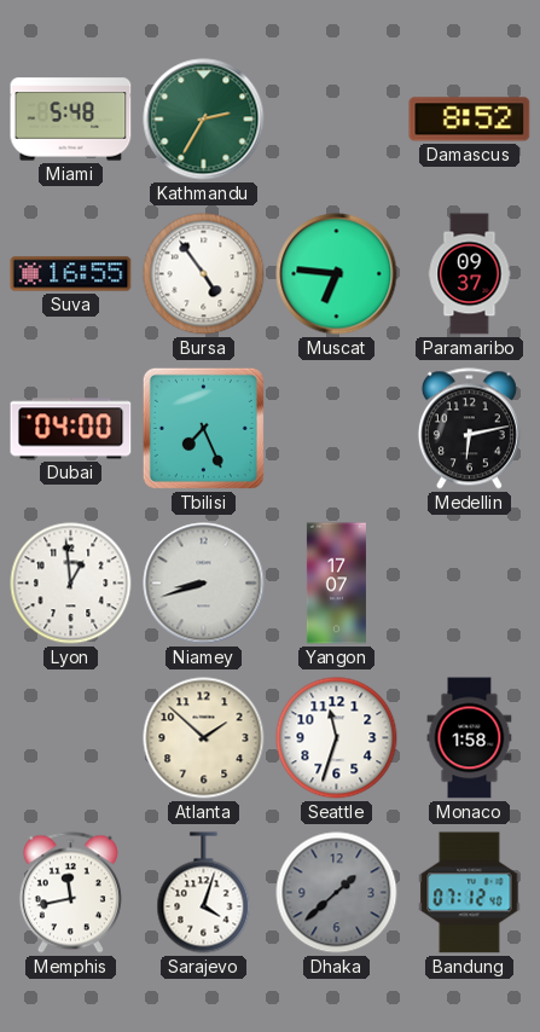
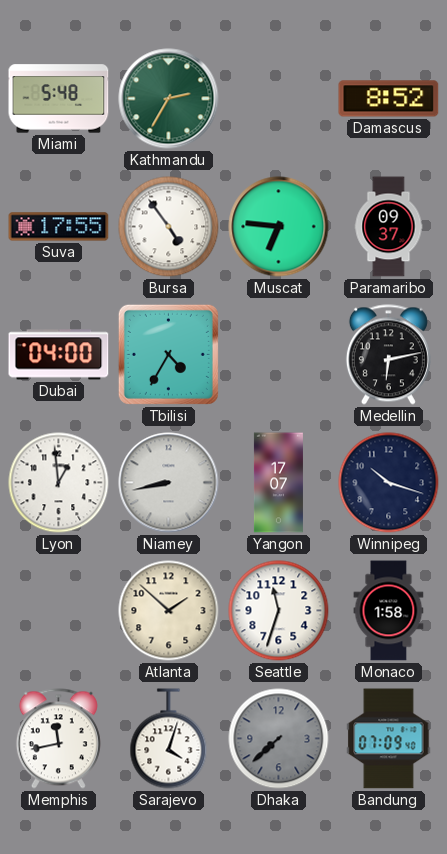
Suva: 16:55 -> 17:55
Tbilisi: 7:26 -> 4:35
Niamey: 8:42 -> 8:43
Winnipeg: none -> 10:18
Dhaka: 1:38 -> 7:38
Bandung: 07:12 -> 07:09
